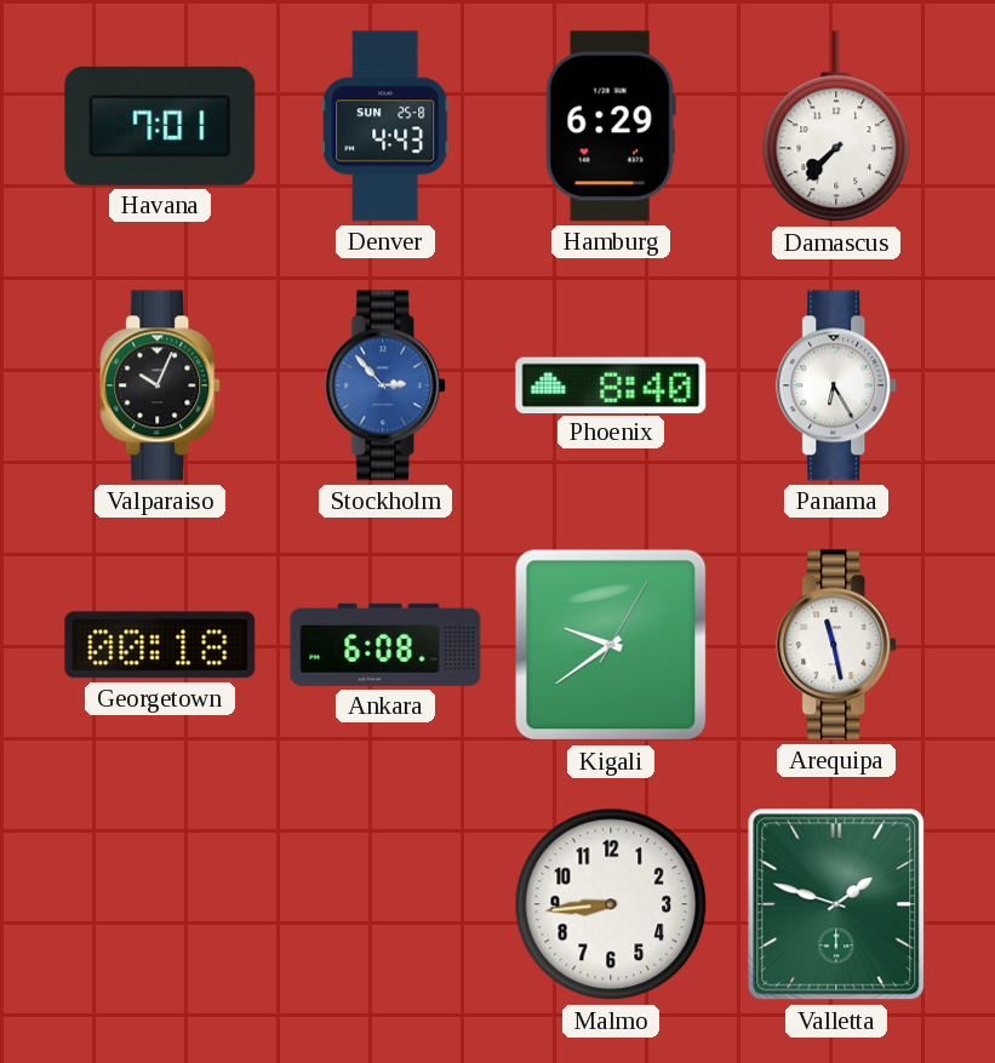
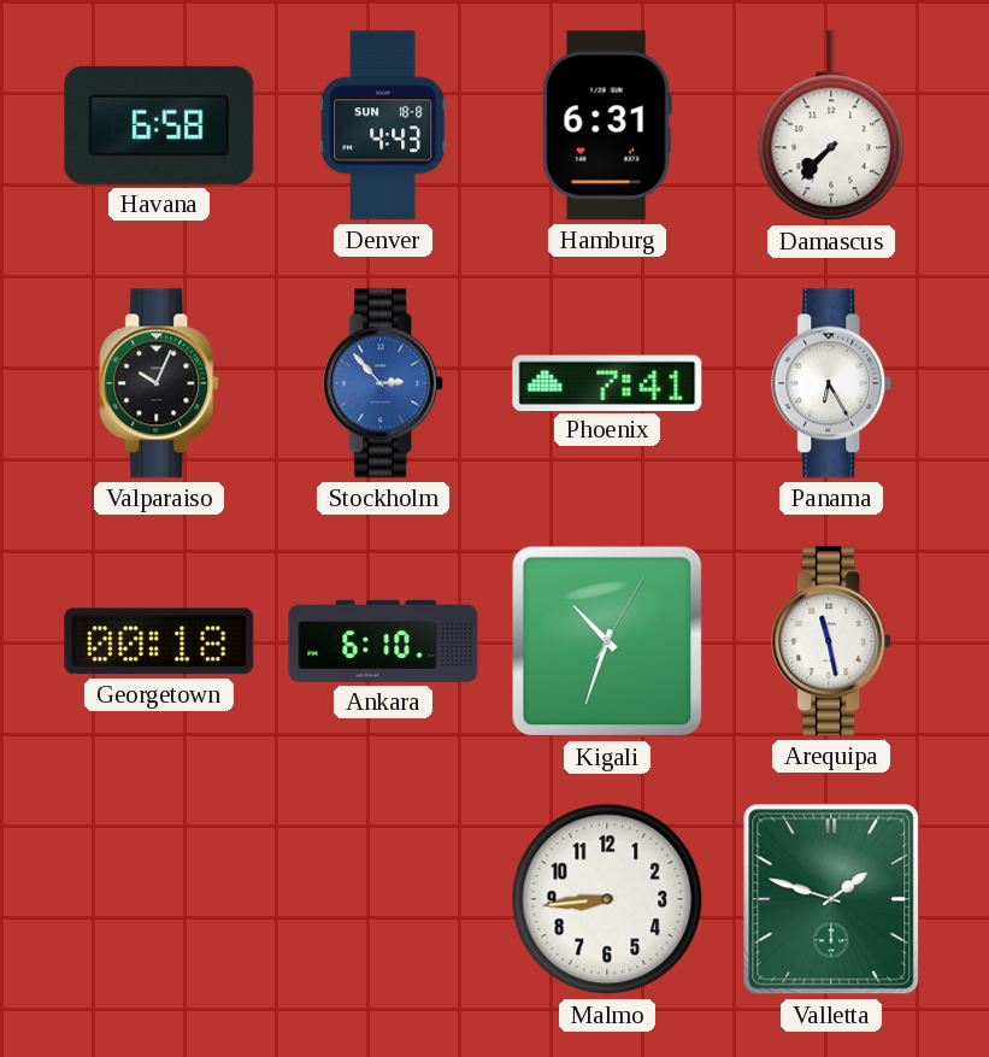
Havana: 7:01 -> 6:58
Denver date: SUN 25-8 -> SUN 18-8
Hamburg: 6:29 -> 6:31
Phoenix: 8:40 -> 7:41
Ankara: 6:08 -> 6:10
Kigali: 9:39 -> 10:33
